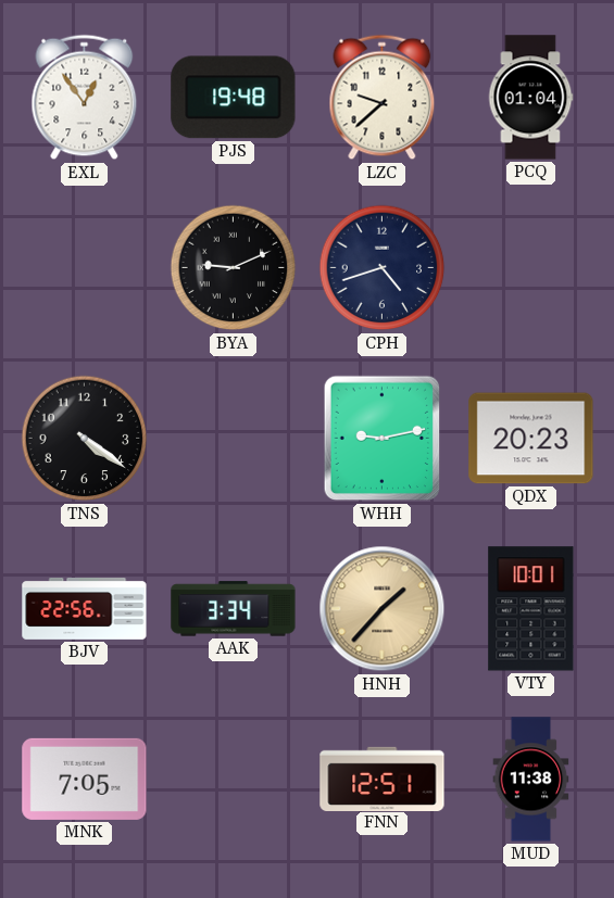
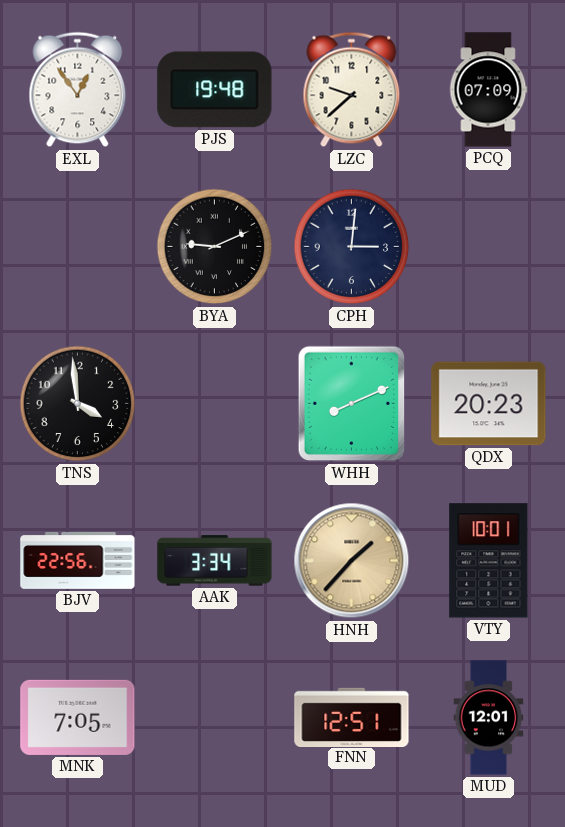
PCQ: 01:04 -> 07:09
CPH: 4:42 -> 3:01
TNS: 4:21 -> 3:59
WHH: 9:13 -> 8:11
MUD: 11:38 -> 12:01
